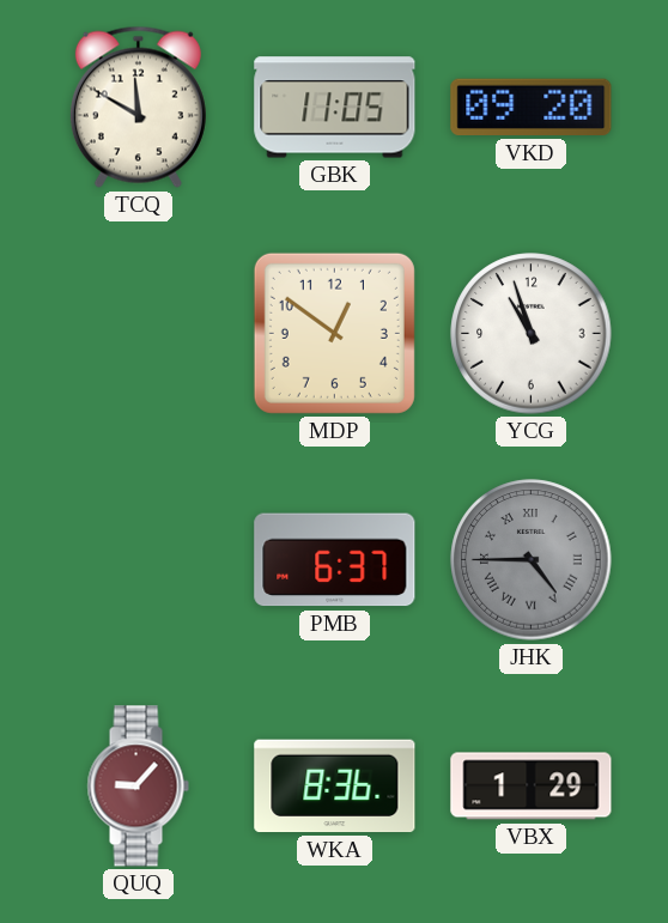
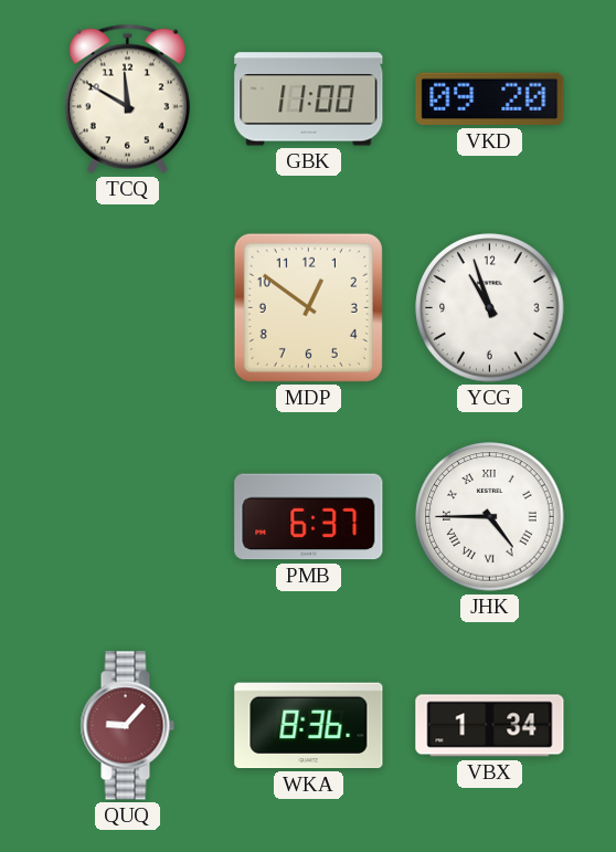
GBK: 11:05 -> 11:00
JHK dial: grey -> white
VBX: 1:29 -> 1:34
